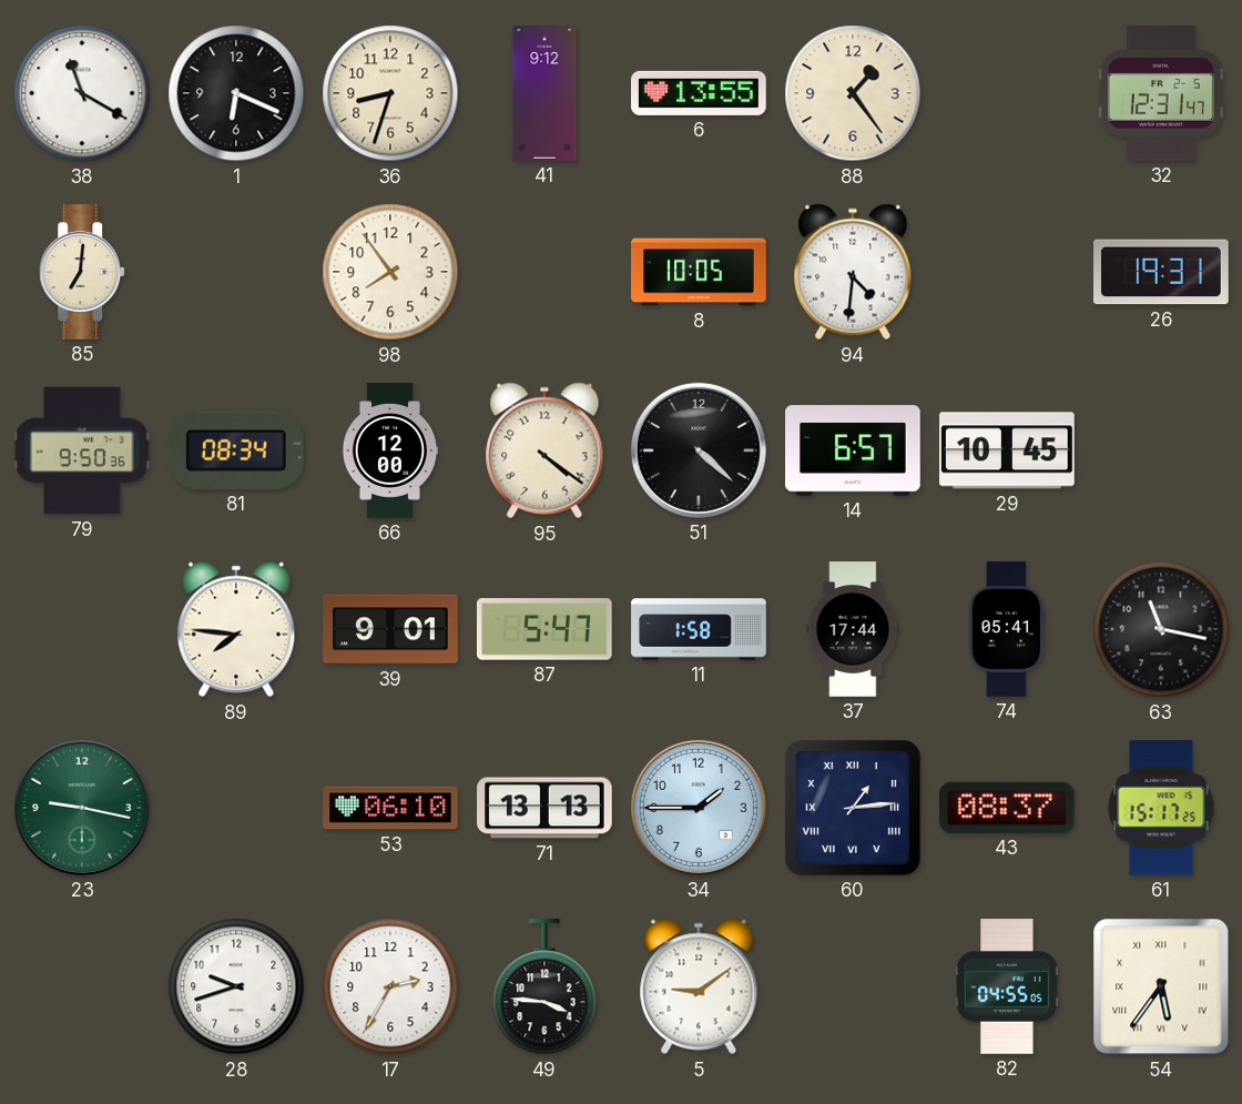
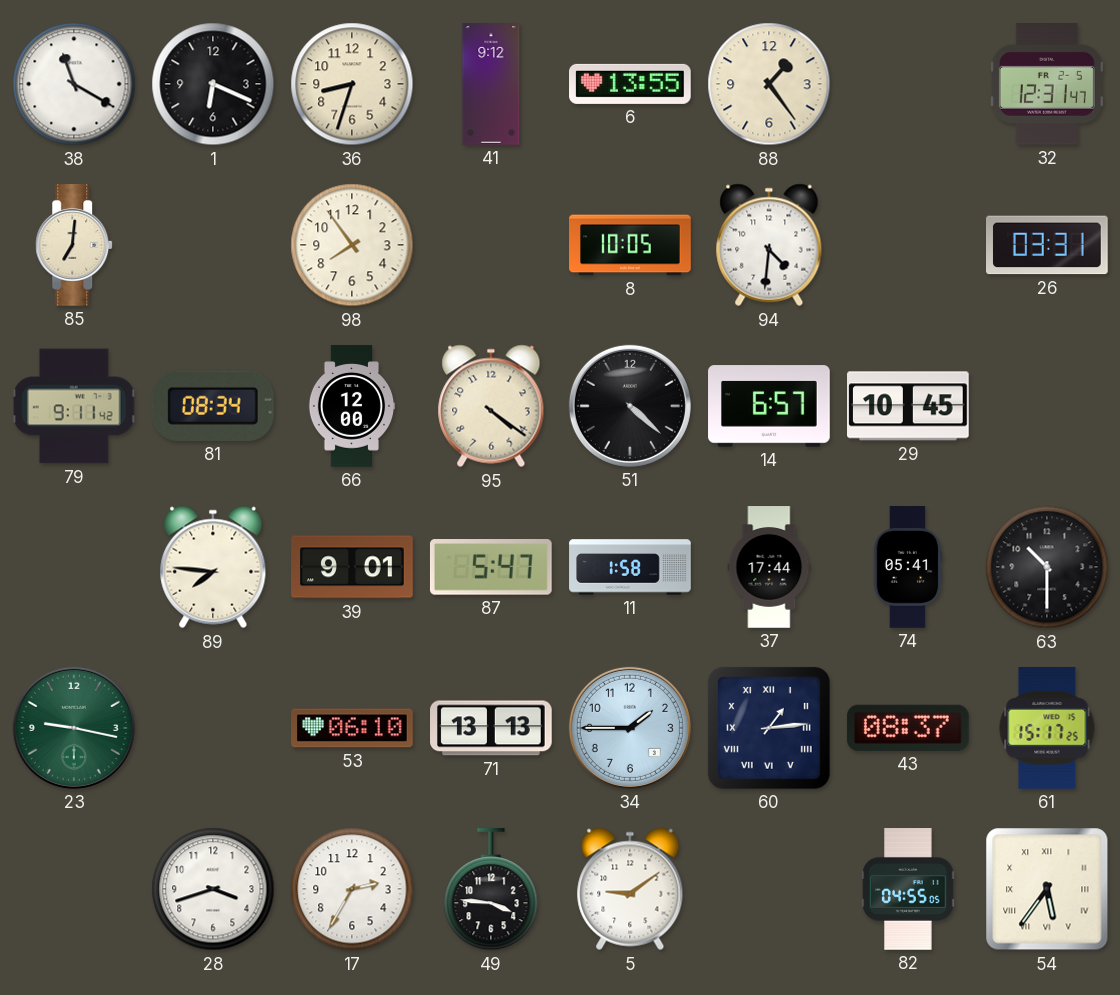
26: 19:31 -> 03:31
79: 9:50 -> 9:11
63: 11:17 -> 10:30
28: 9:42 -> 3:42
